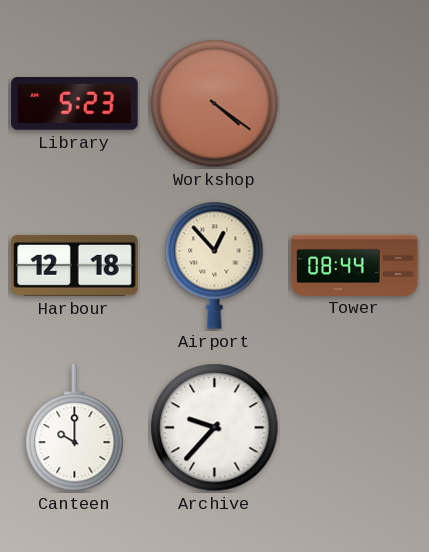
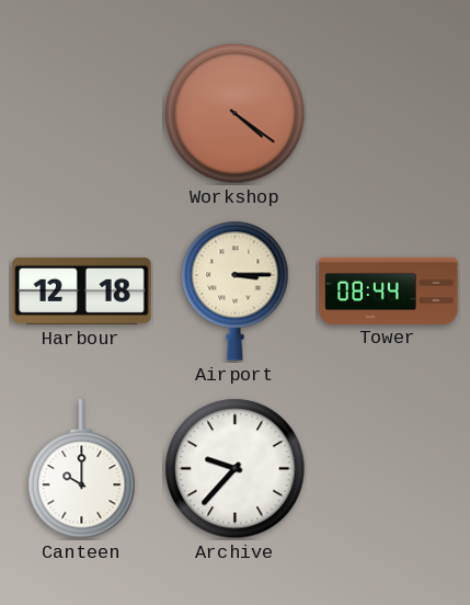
Library: 5:23 -> none
Airport: 12:53 -> 3:15
